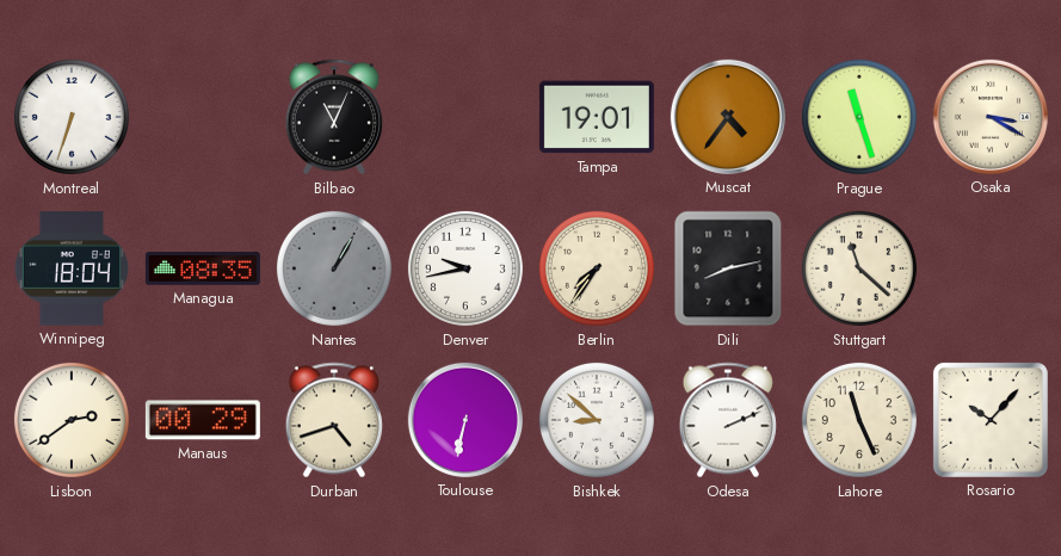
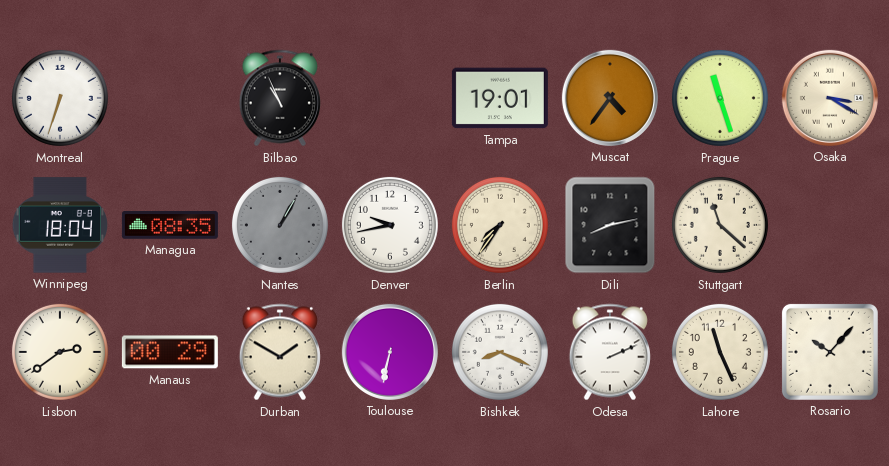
Bilbao: 11:04 -> 10:56
Durban: 4:42 -> 1:50
Bishkek: 8:52 -> 8:19
